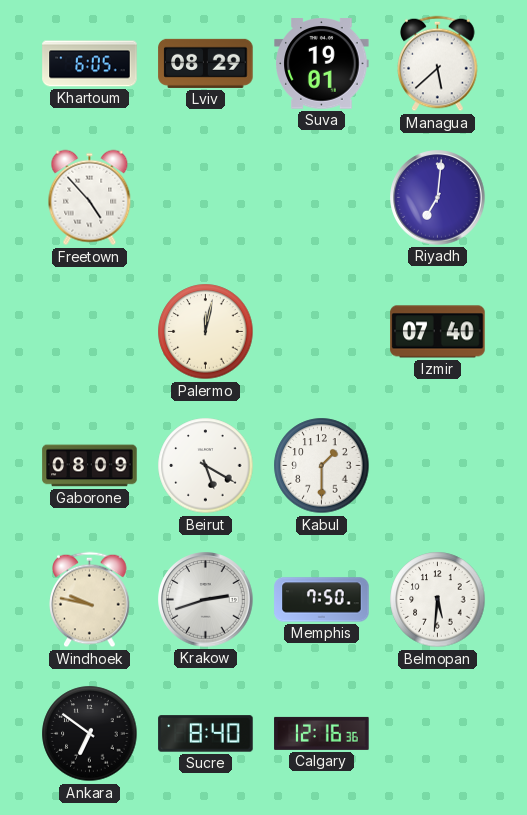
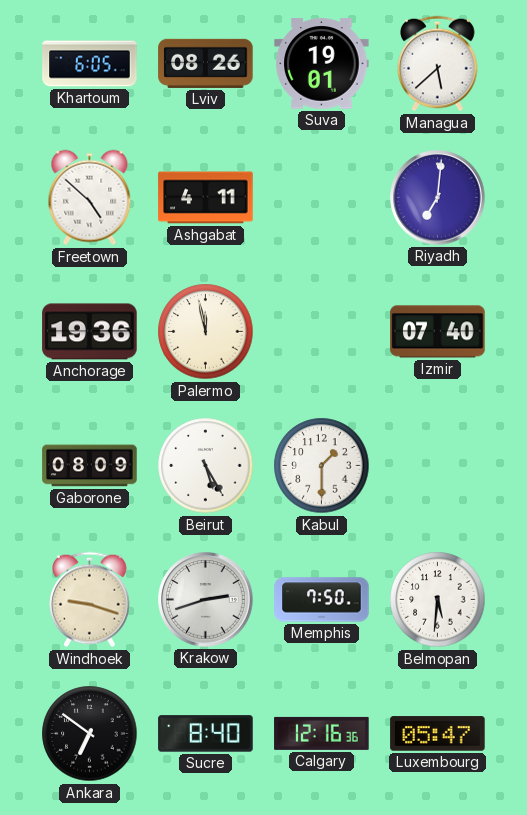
Lviv: 08:29 -> 08:26
Freetown: 4:53 -> 4:52
Ashgabat: none -> 4:11
Anchorage: none -> 19:36
Palermo: 12:02 -> 11:58
Beirut: 5:20 -> 5:25
Windhoek: 9:47 -> 9:18
Luxembourg: none -> 05:47
